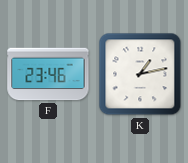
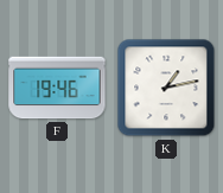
F: 23:46 -> 19:46
